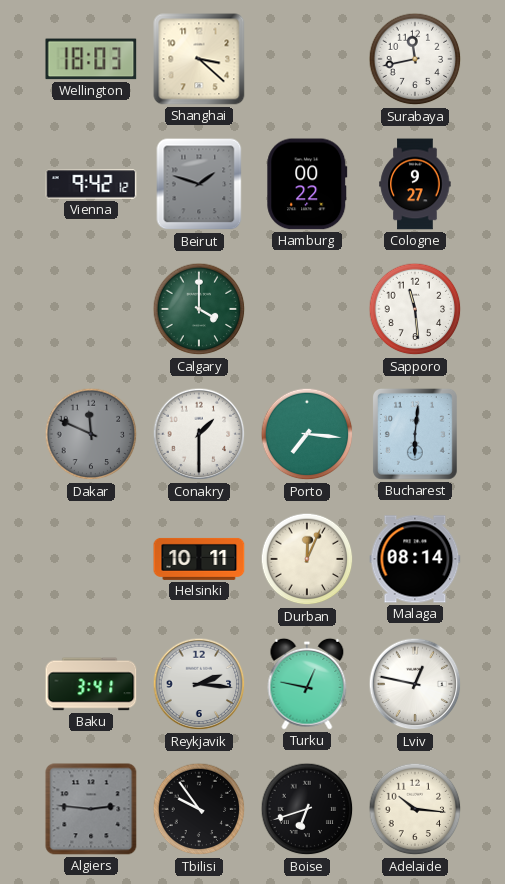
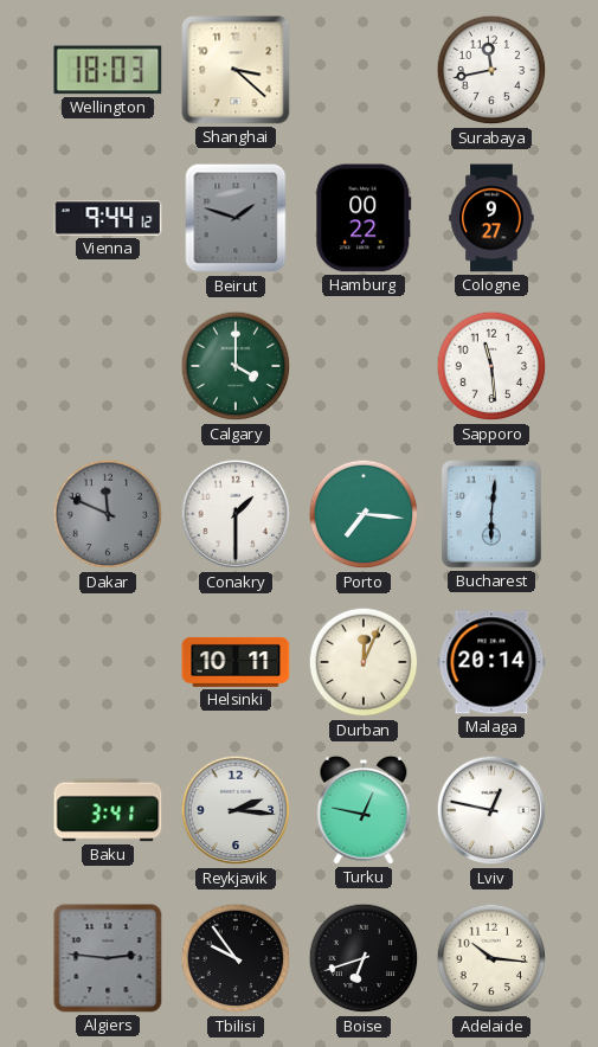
Vienna: 9:42 -> 9:44
Malaga: 08:14 -> 20:14
